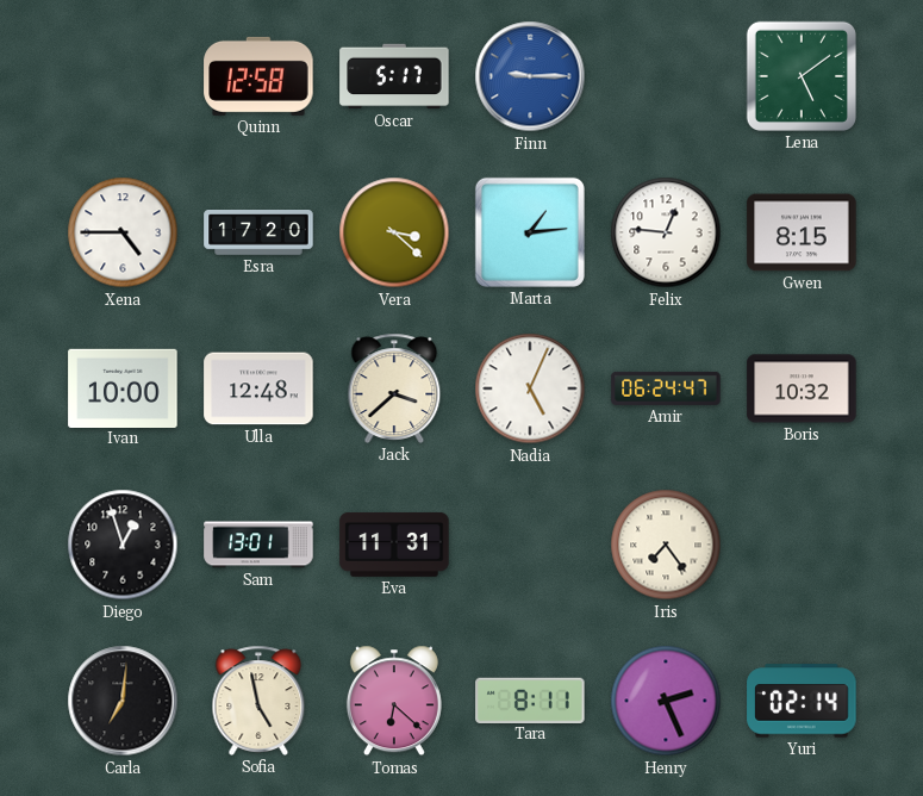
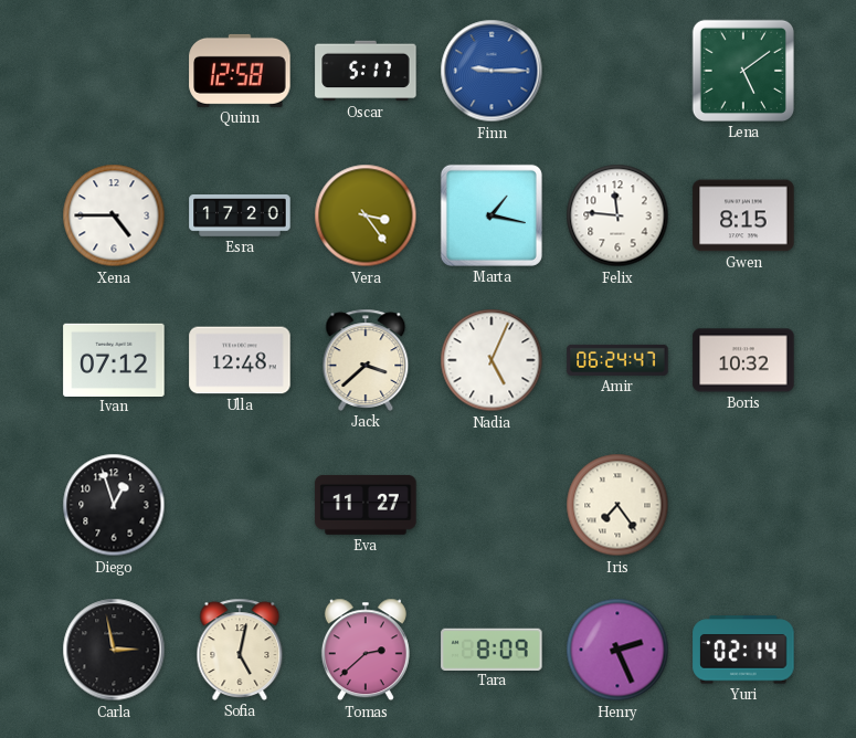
Vera: 3:22 -> 3:24
Marta: 1:14 -> 1:17
Felix: 12:46 -> 11:46
Ivan: 10:00 -> 07:12
Sam: 13:01 -> none
Eva: 11:31 -> 11:27
Carla: 7:01 -> 2:58
Sofia: 4:58 -> 5:02
Tomas: 6:22 -> 2:38
Tara: 8:11 -> 8:09
